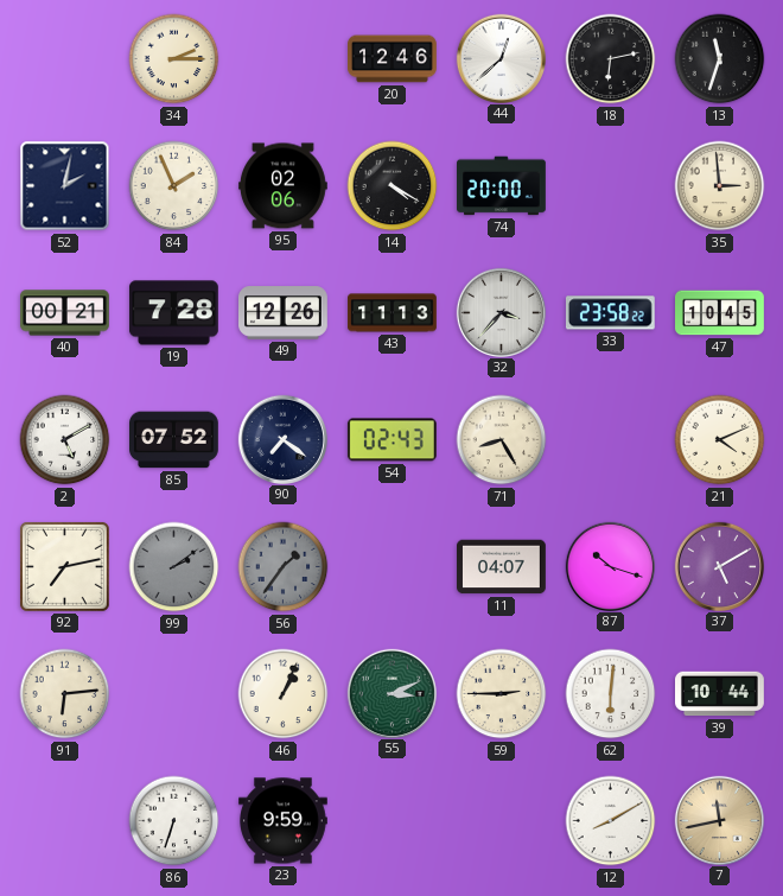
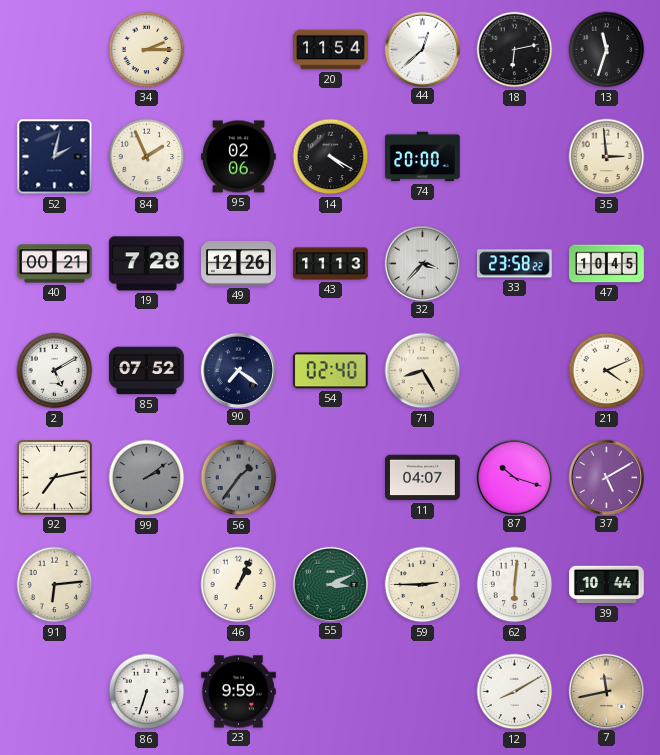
20: 12:46 -> 11:54
54: 02:43 -> 02:40
